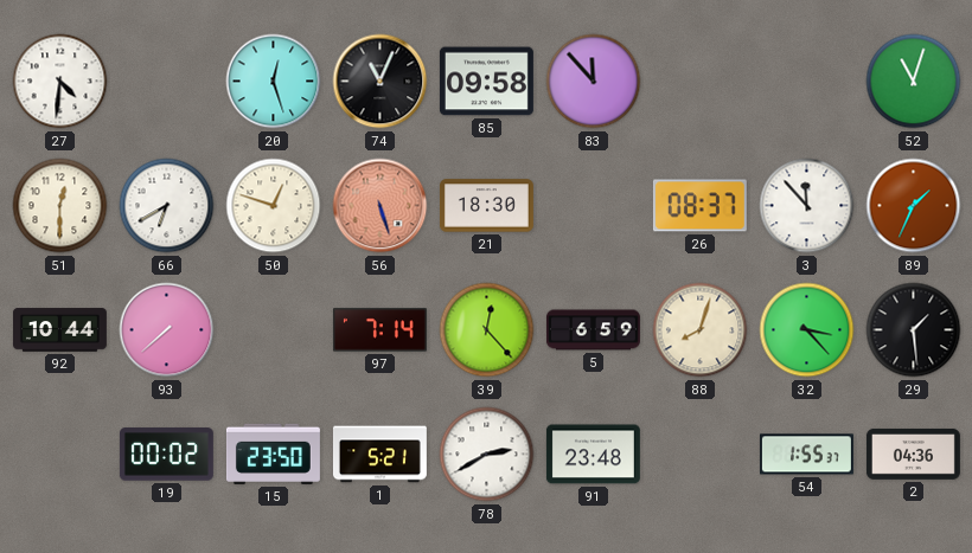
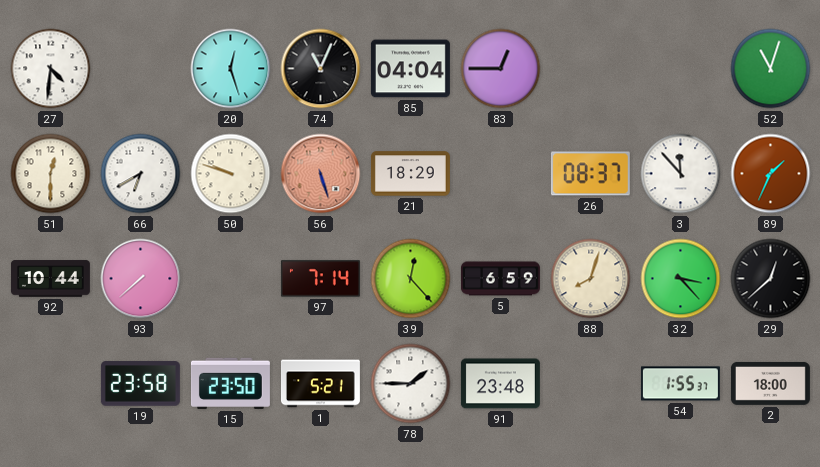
85: 09:58 -> 04:04
83: 11:53 -> 12:45
50: 12:48 -> 9:48
21: 18:30 -> 18:29
29: 1:29 -> 12:38
19: 00:02 -> 23:58
78: 2:40 -> 1:45
2: 04:36 -> 18:00
